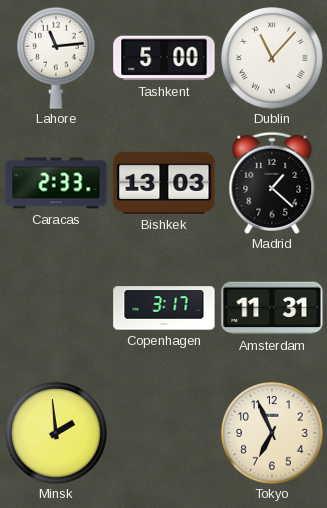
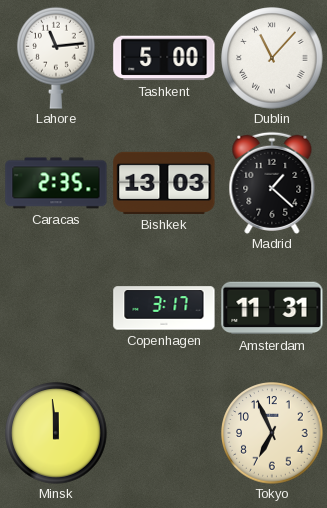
Caracas: 2:33 -> 2:35
Minsk: 1:59 -> 11:59
